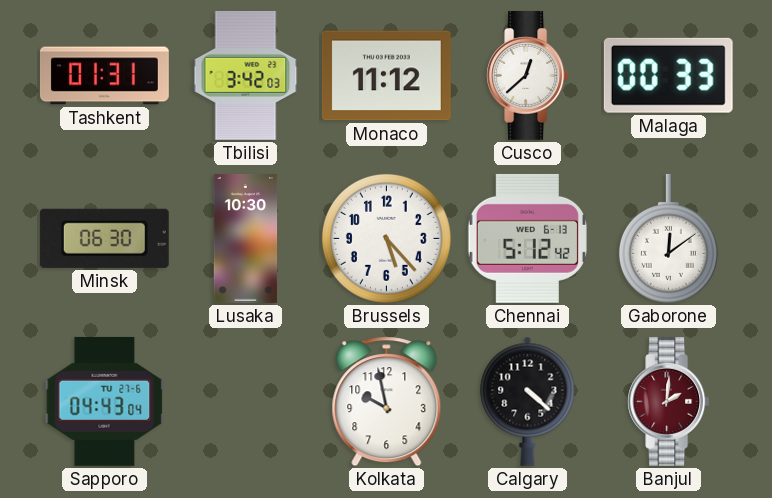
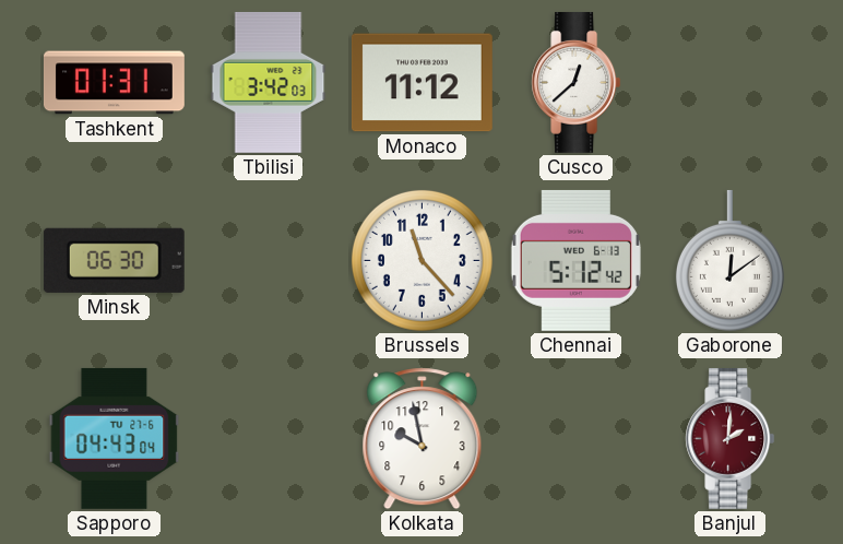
Malaga: 00:33 -> none
Lusaka: 10:30 -> none
Brussels: 5:23 -> 11:23
Calgary: 4:22 -> none
